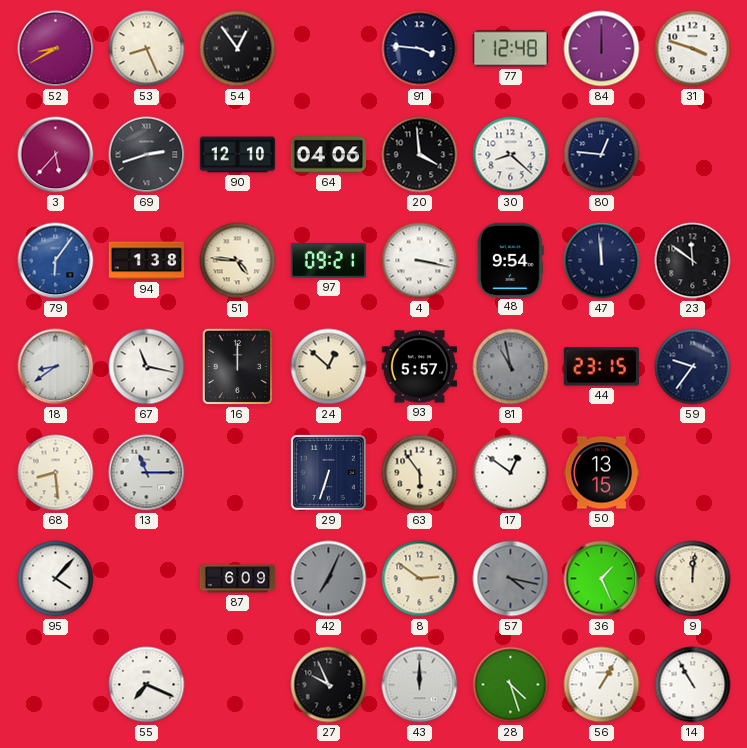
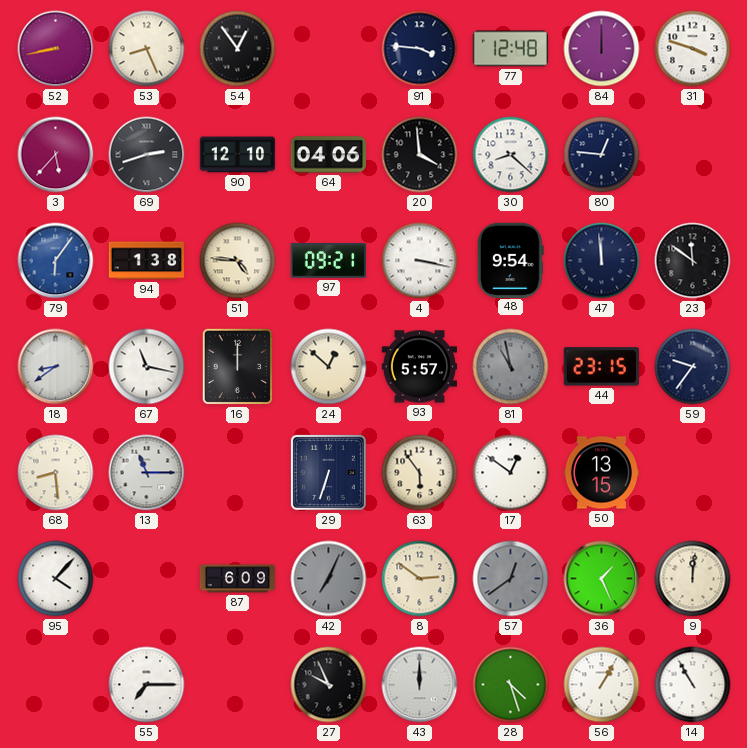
52: 8:40 -> 8:43
57: 4:17 -> 12:39
55: 7:19 -> 7:15
